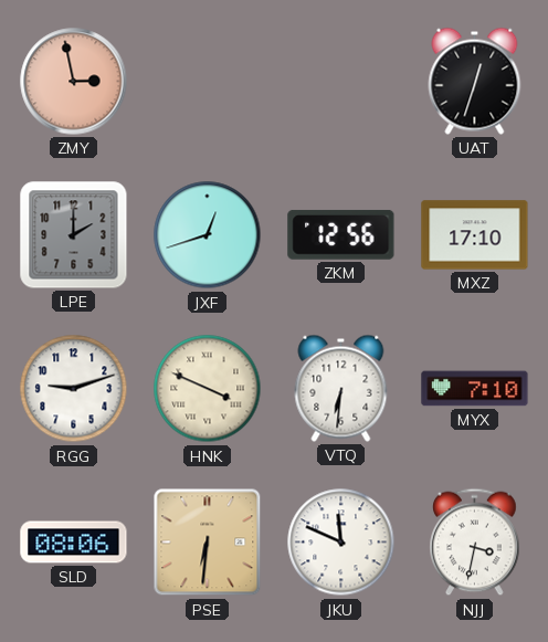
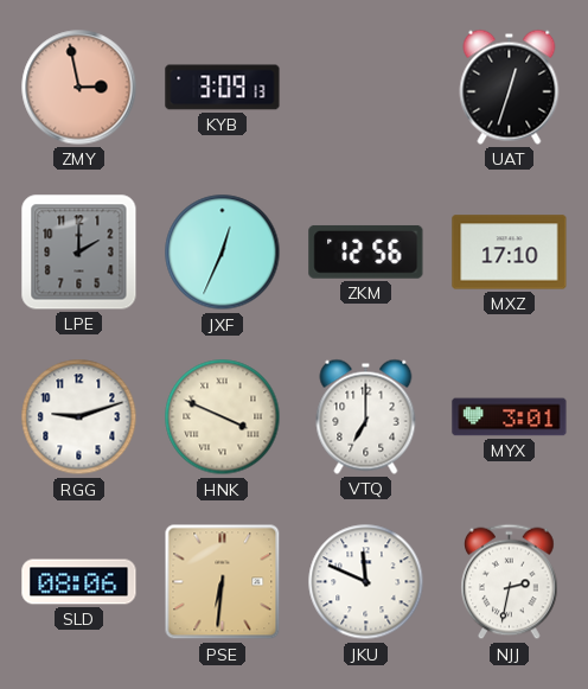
KYB: none -> 3:09
JXF: 12:42 -> 12:34
VTQ: 6:31 -> 7:00
MYX: 7:10 -> 3:01
NJJ: 3:32 -> 2:32
